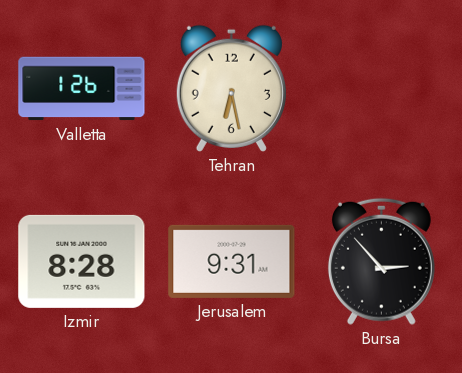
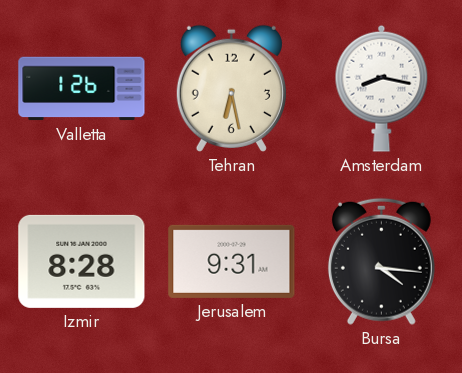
Amsterdam: none -> 8:17
Bursa: 2:53 -> 4:16
